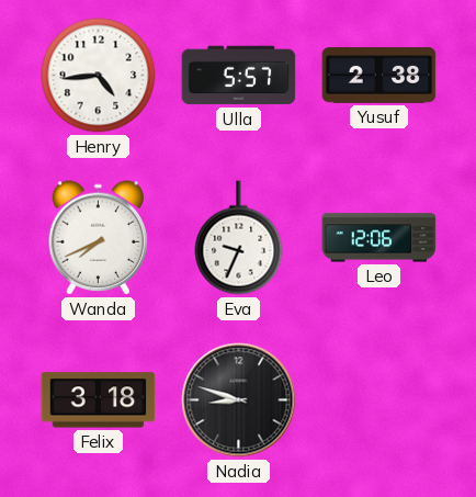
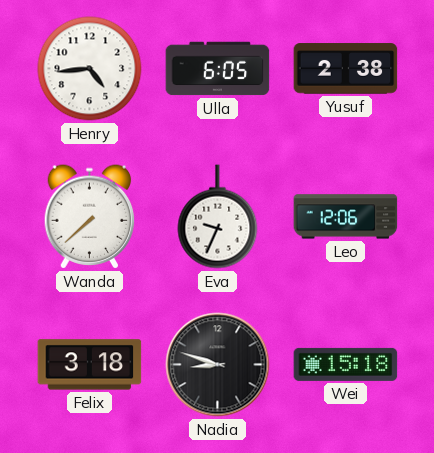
Ulla: 5:57 -> 6:05
Wanda: 7:41 -> 7:38
Wei: none -> 15:18
